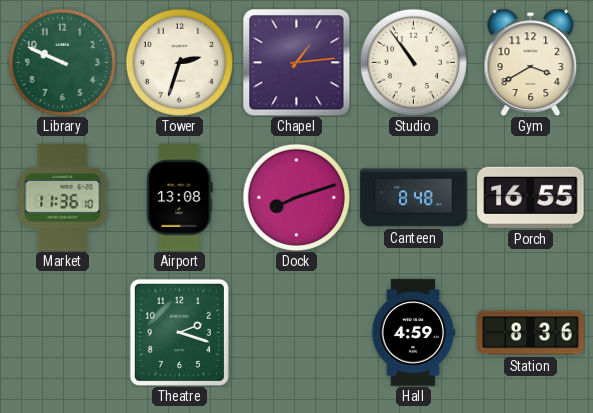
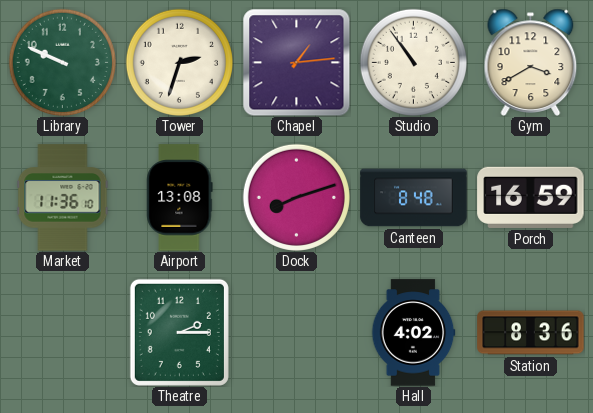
Porch: 16:55 -> 16:59
Theatre: 2:18 -> 2:15
Hall: 4:59 -> 4:02
